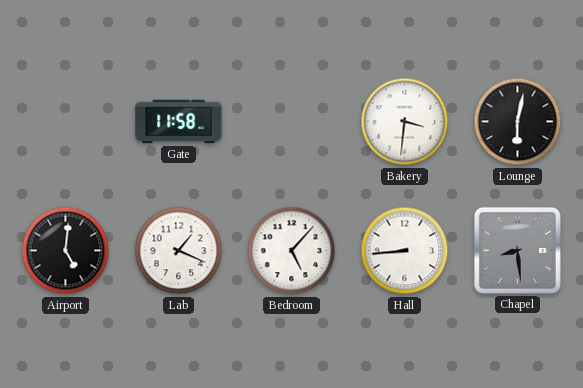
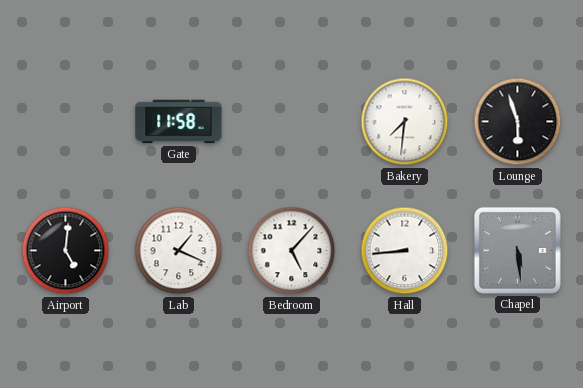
Bakery: 3:31 -> 7:31
Lounge: 6:02 -> 5:57
Chapel: 8:29 -> 5:29
